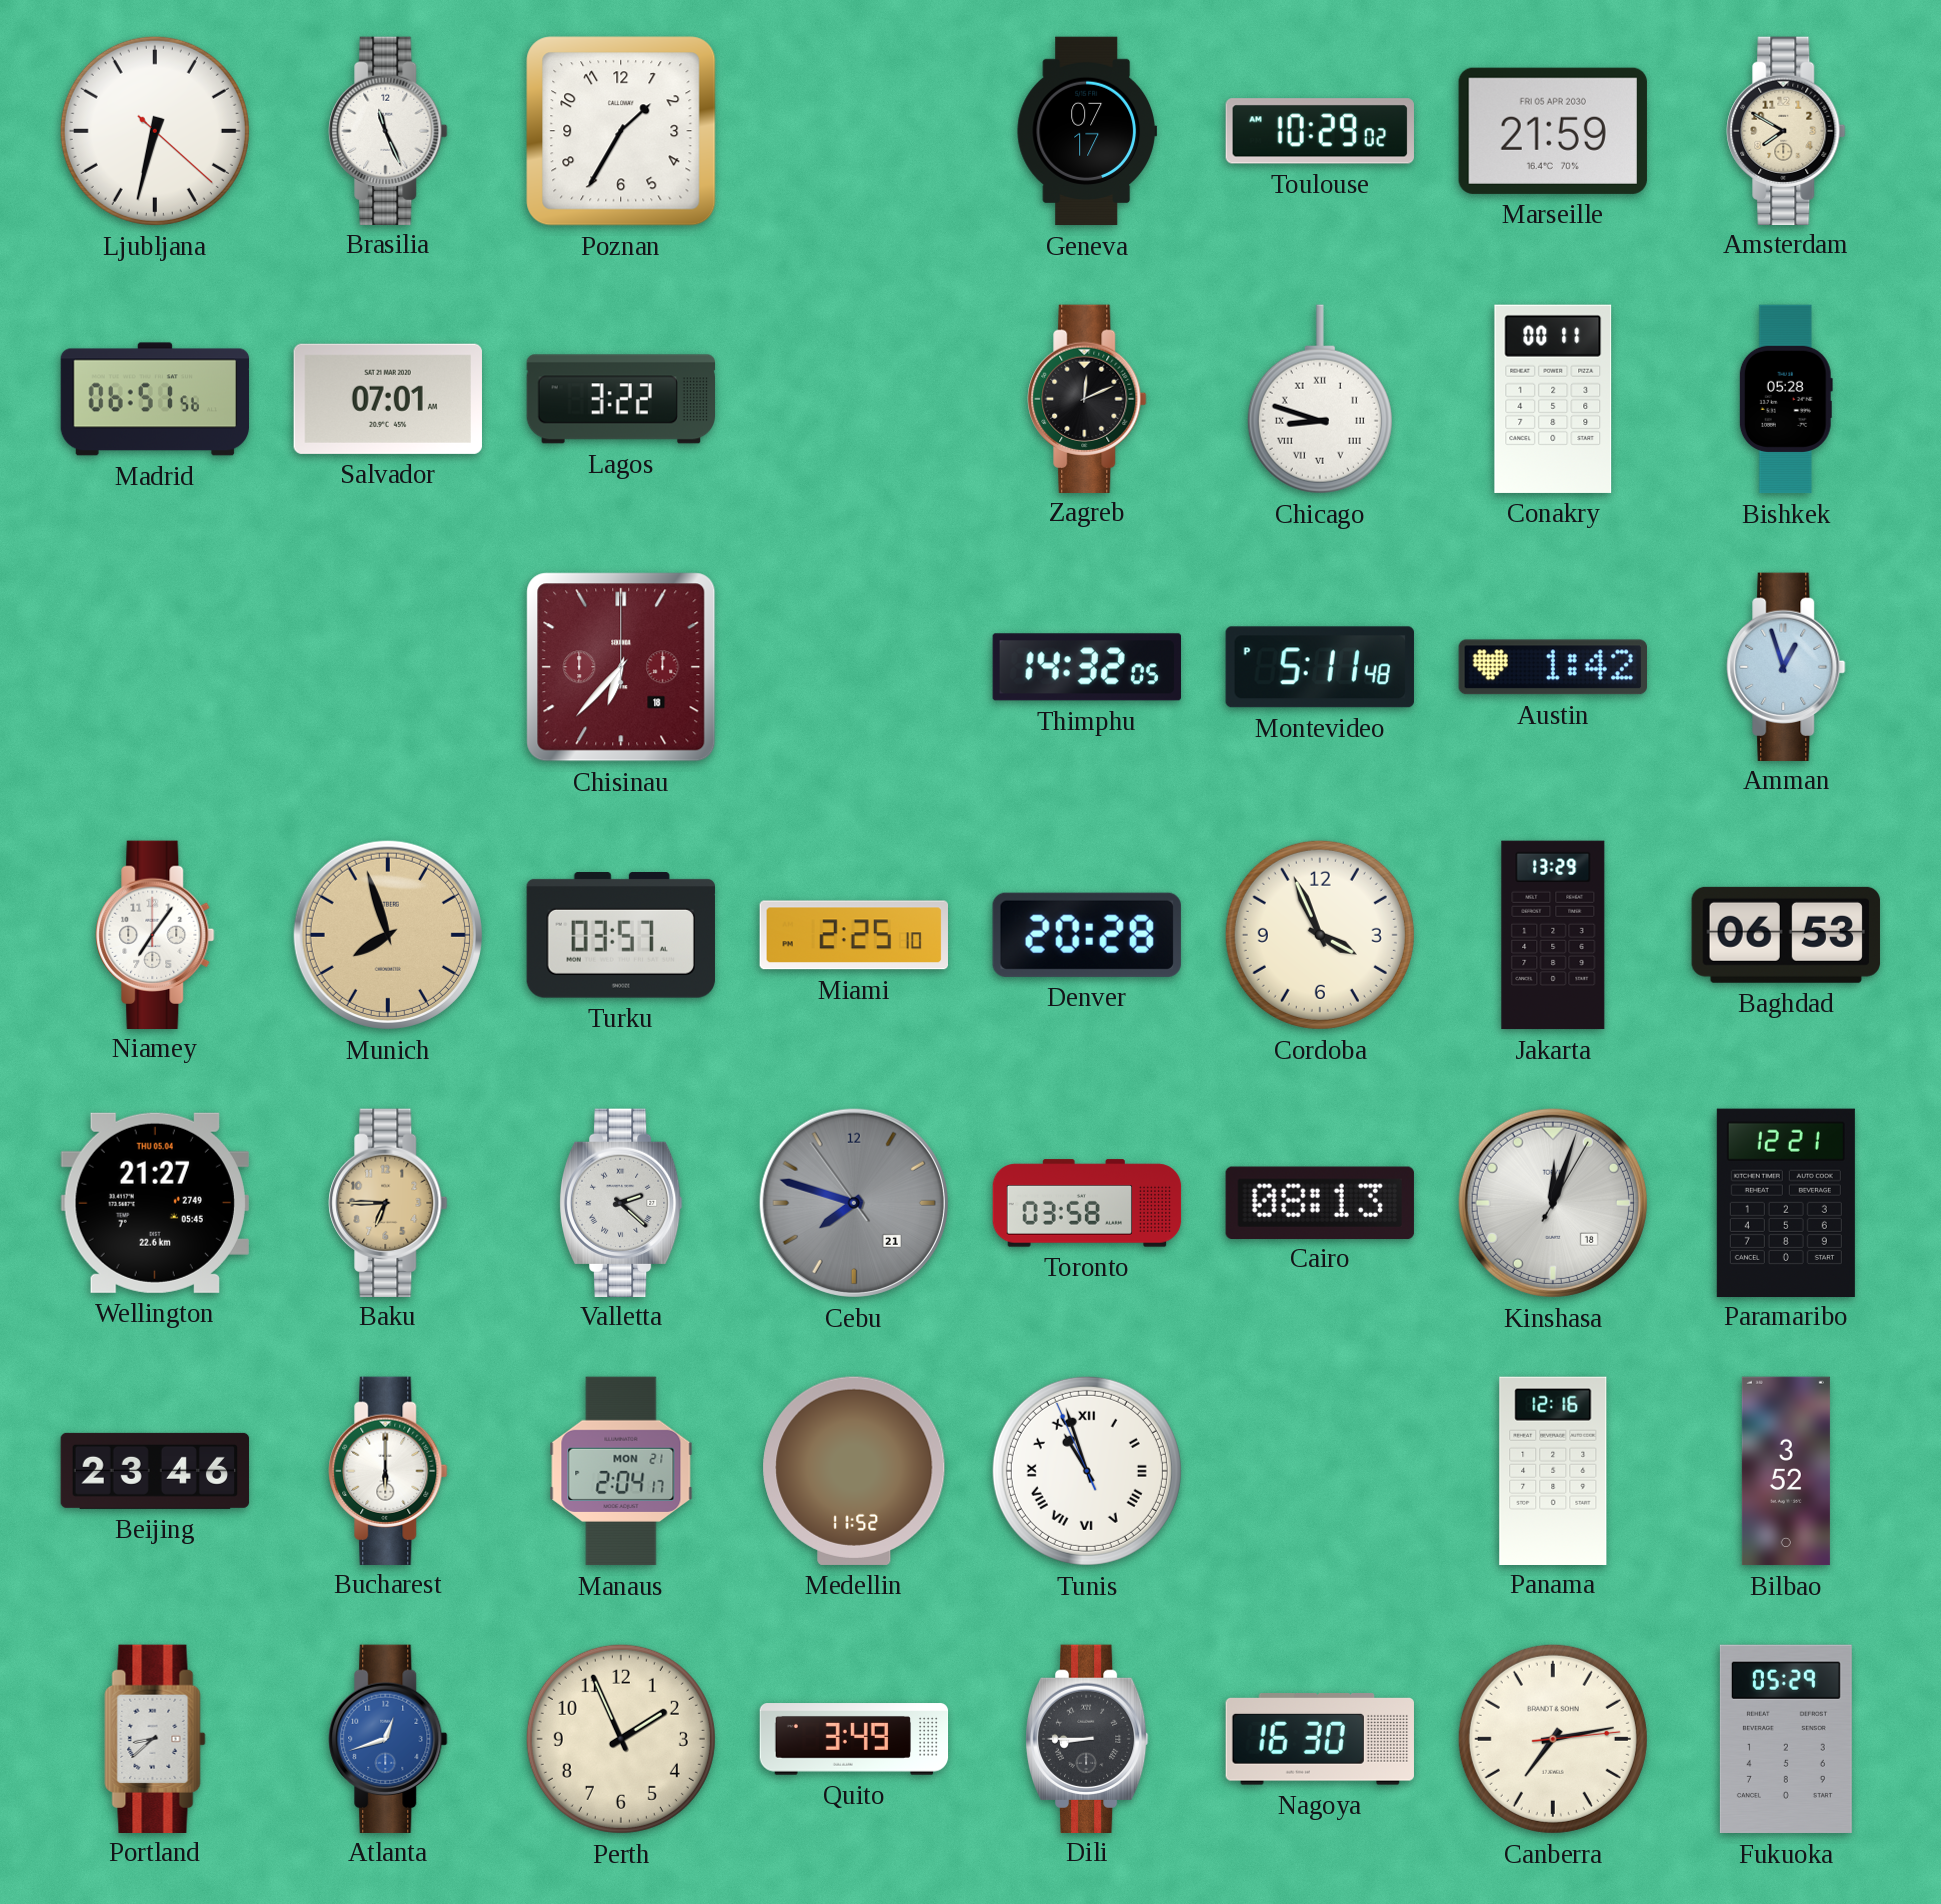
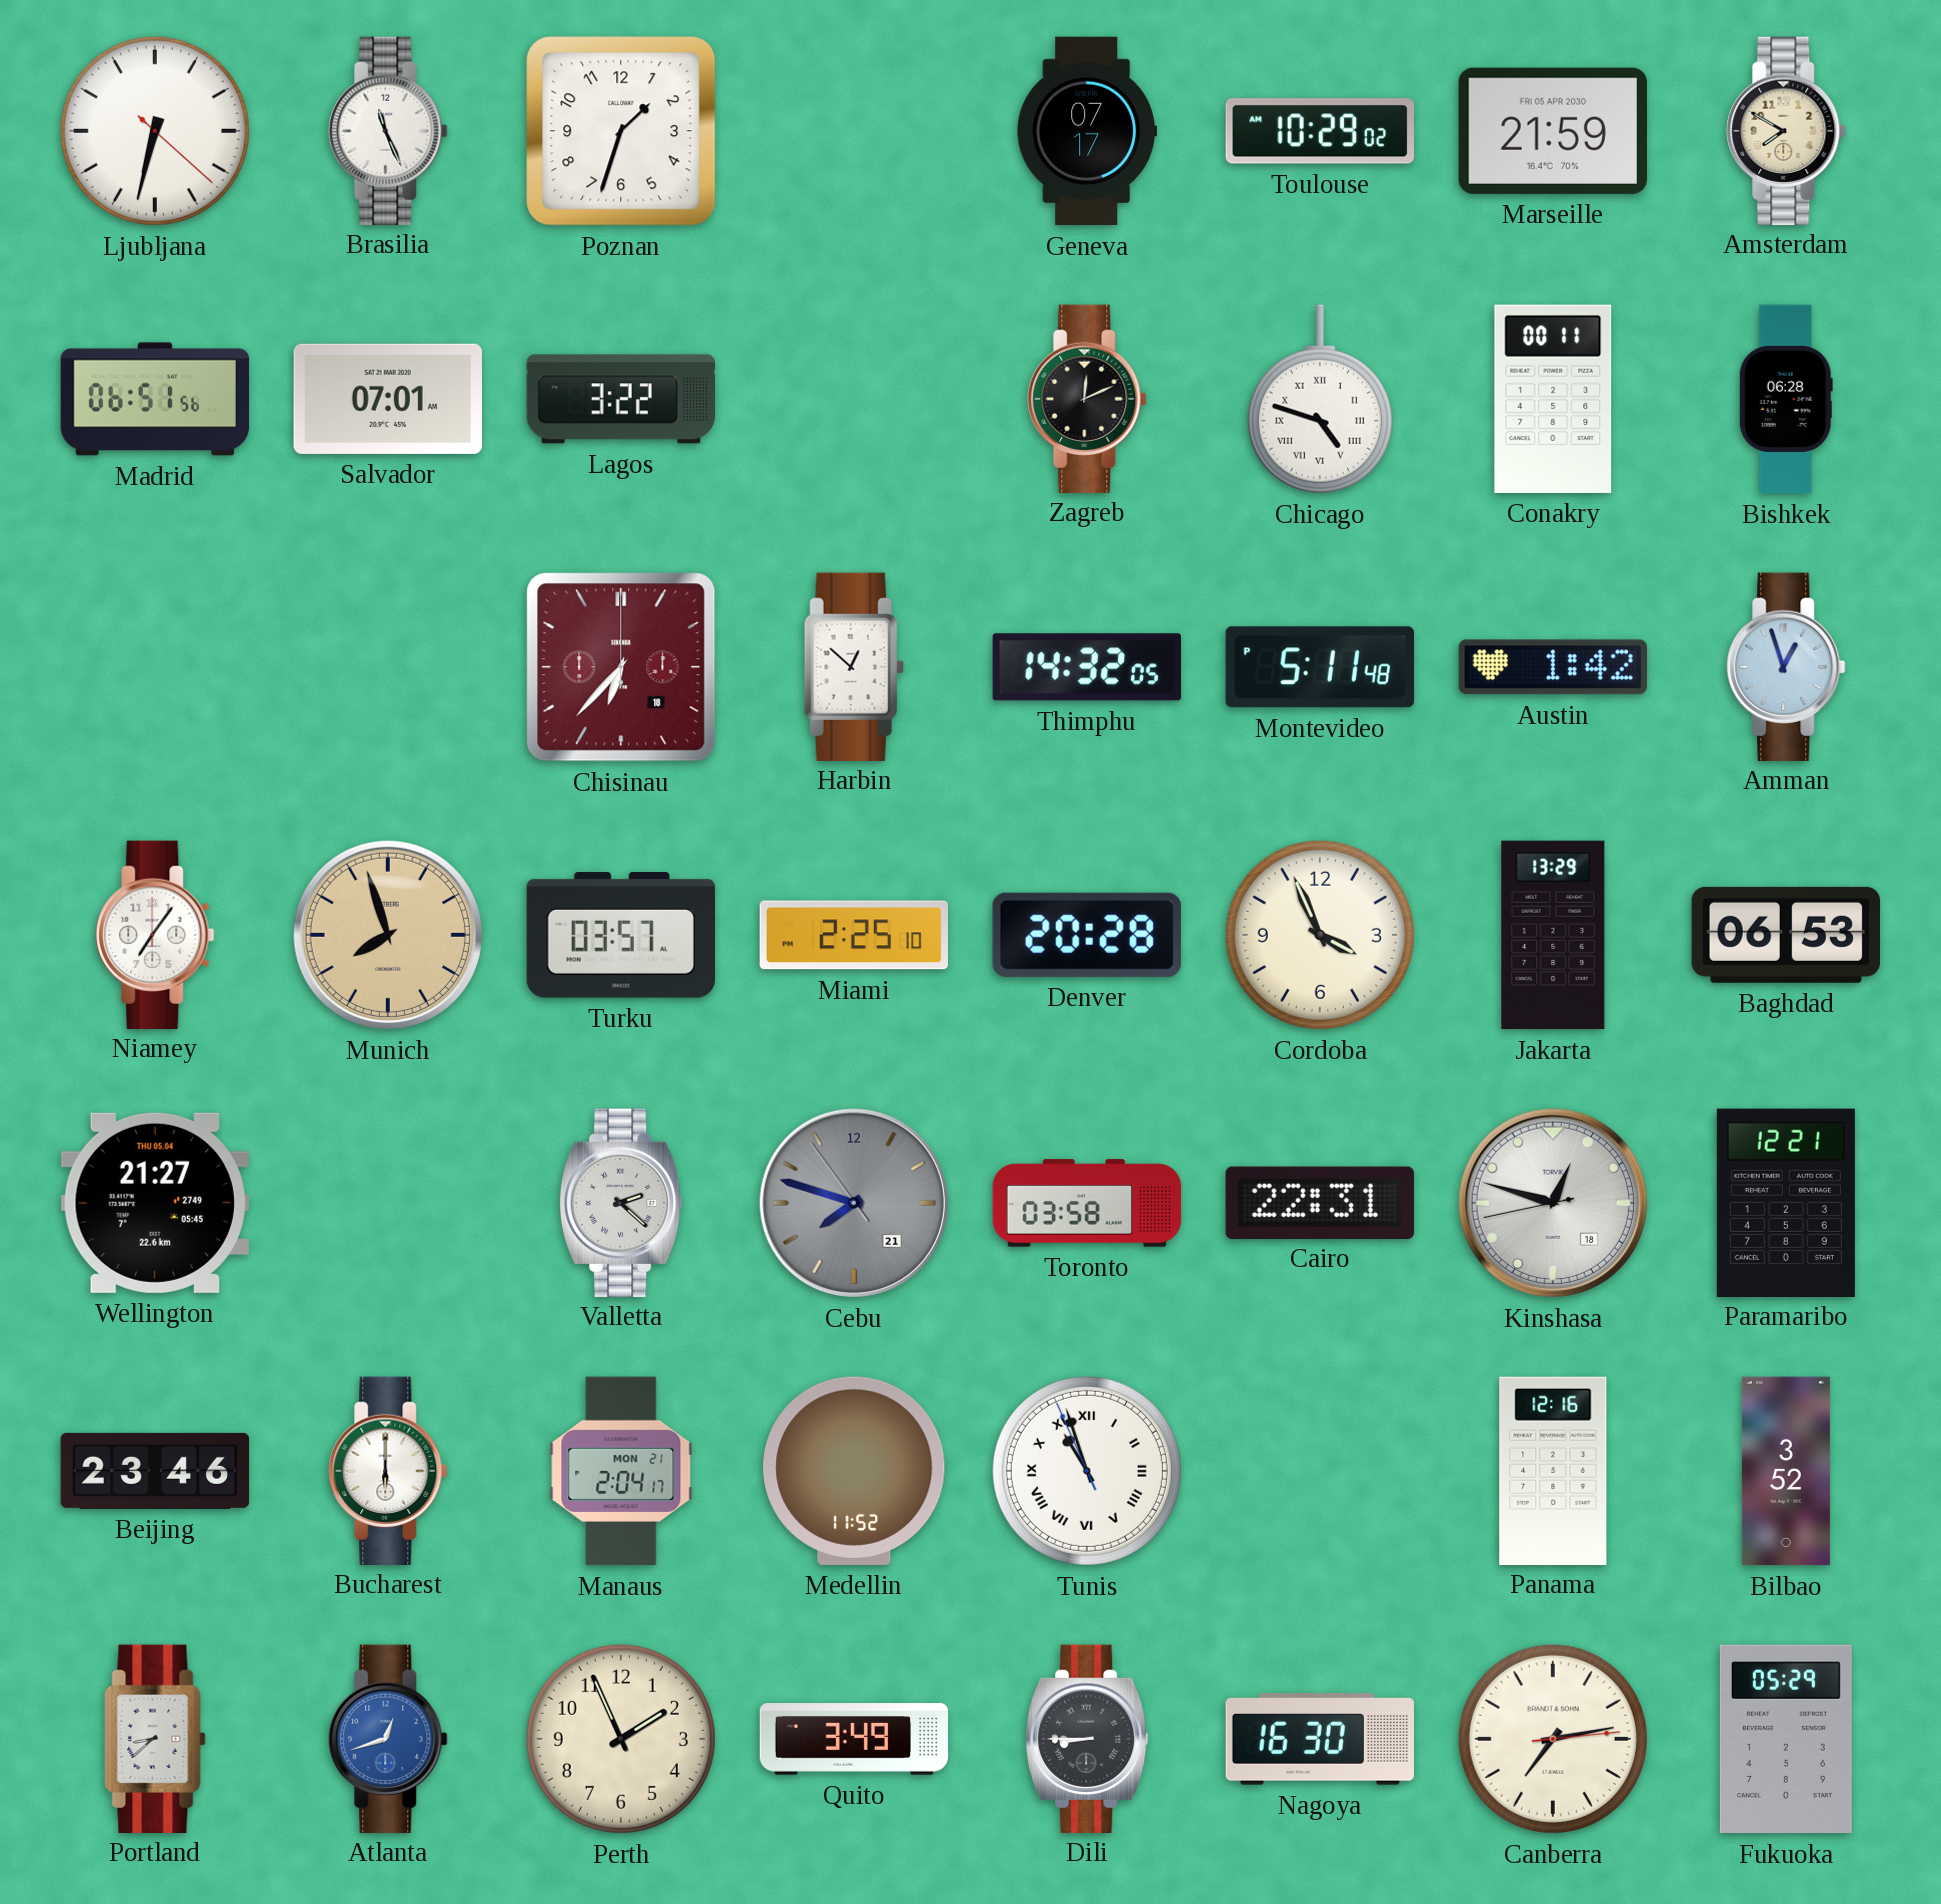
Poznan: 1:35 -> 1:33
Chicago: 8:48 -> 4:48
Bishkek: 05:28 -> 06:28
Harbin: none -> 12:52
Baku: 6:45 -> none
Cairo: 08:13 -> 22:31
Kinshasa: 12:03 -> 12:47
